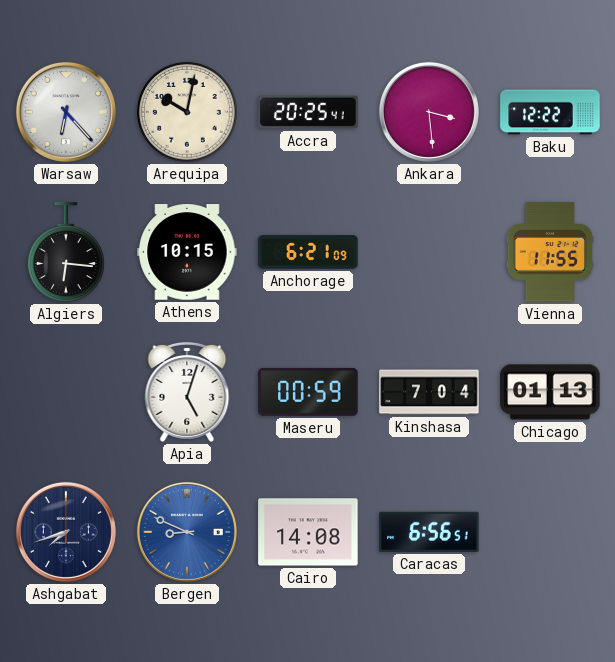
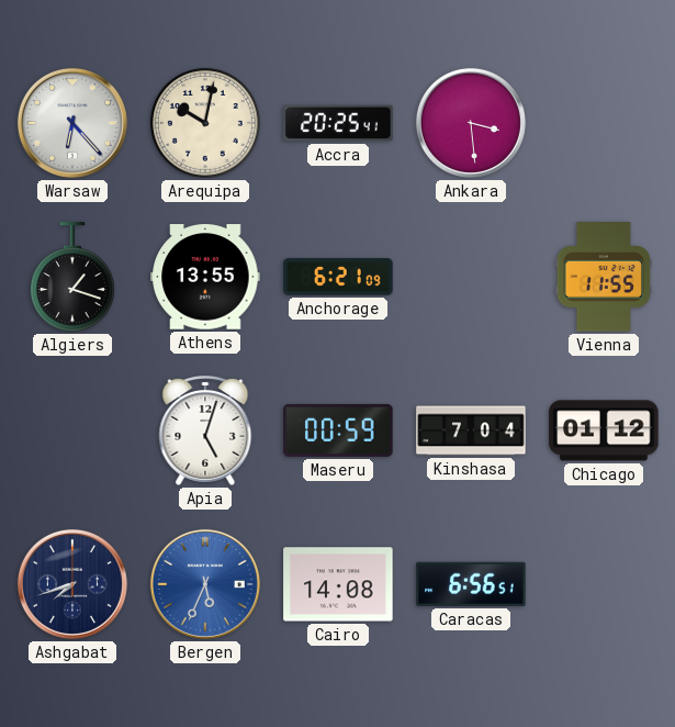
Baku: 12:22 -> none
Algiers: 6:16 -> 1:18
Athens: 10:15 -> 13:55
Chicago: 01:13 -> 01:12
Bergen: 8:49 -> 5:34
